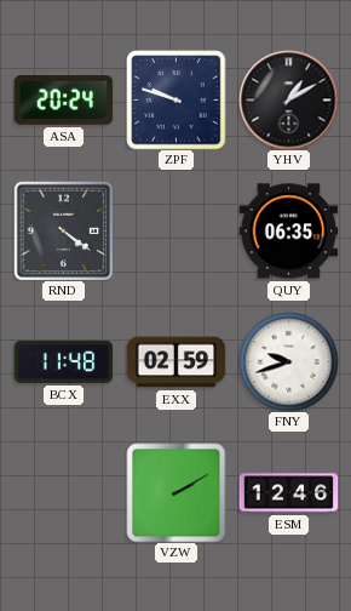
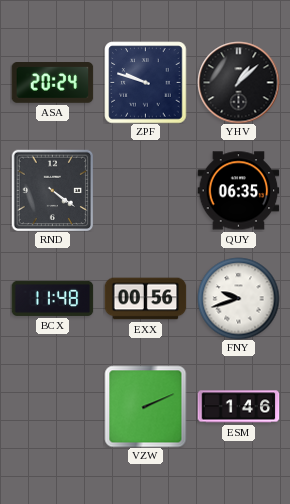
YHV: 1:10 -> 1:08
EXX: 02:59 -> 00:56
VZW: 2:10 -> 2:11
ESM: 12:46 -> 1:46
